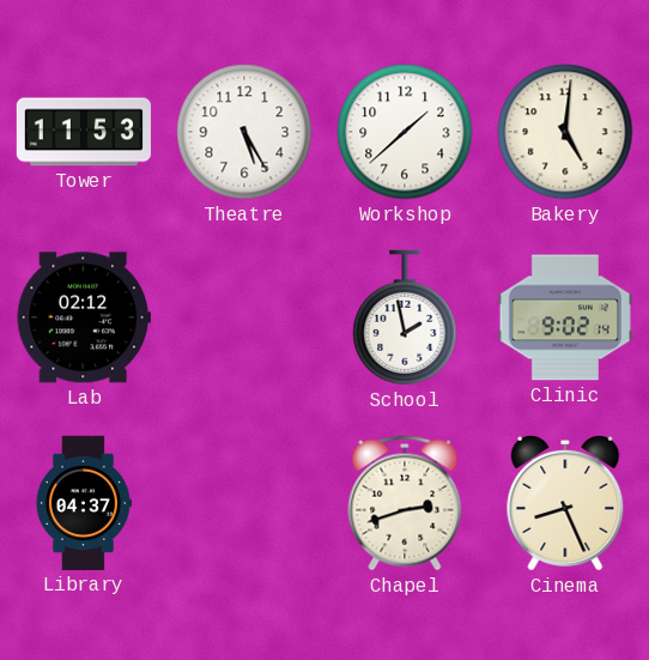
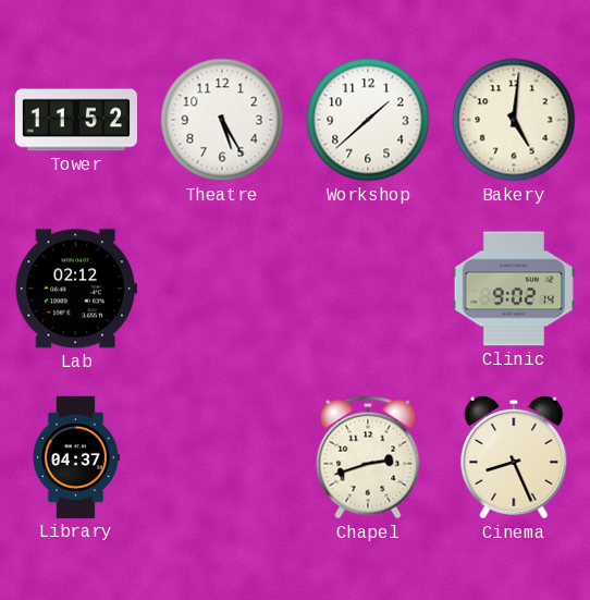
Tower: 11:53 -> 11:52
School: 1:58 -> none
